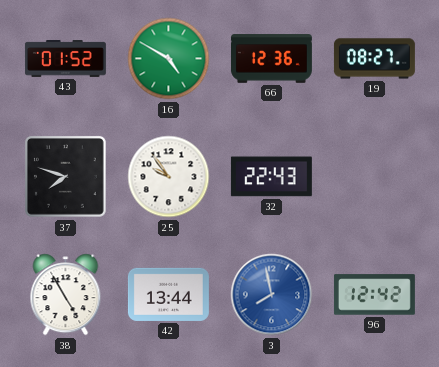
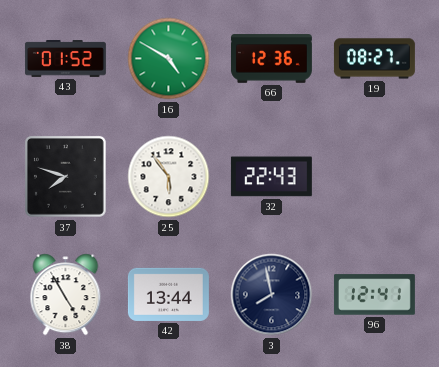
25: 9:54 -> 5:54
3 dial: blue -> navy
96: 12:42 -> 12:41
